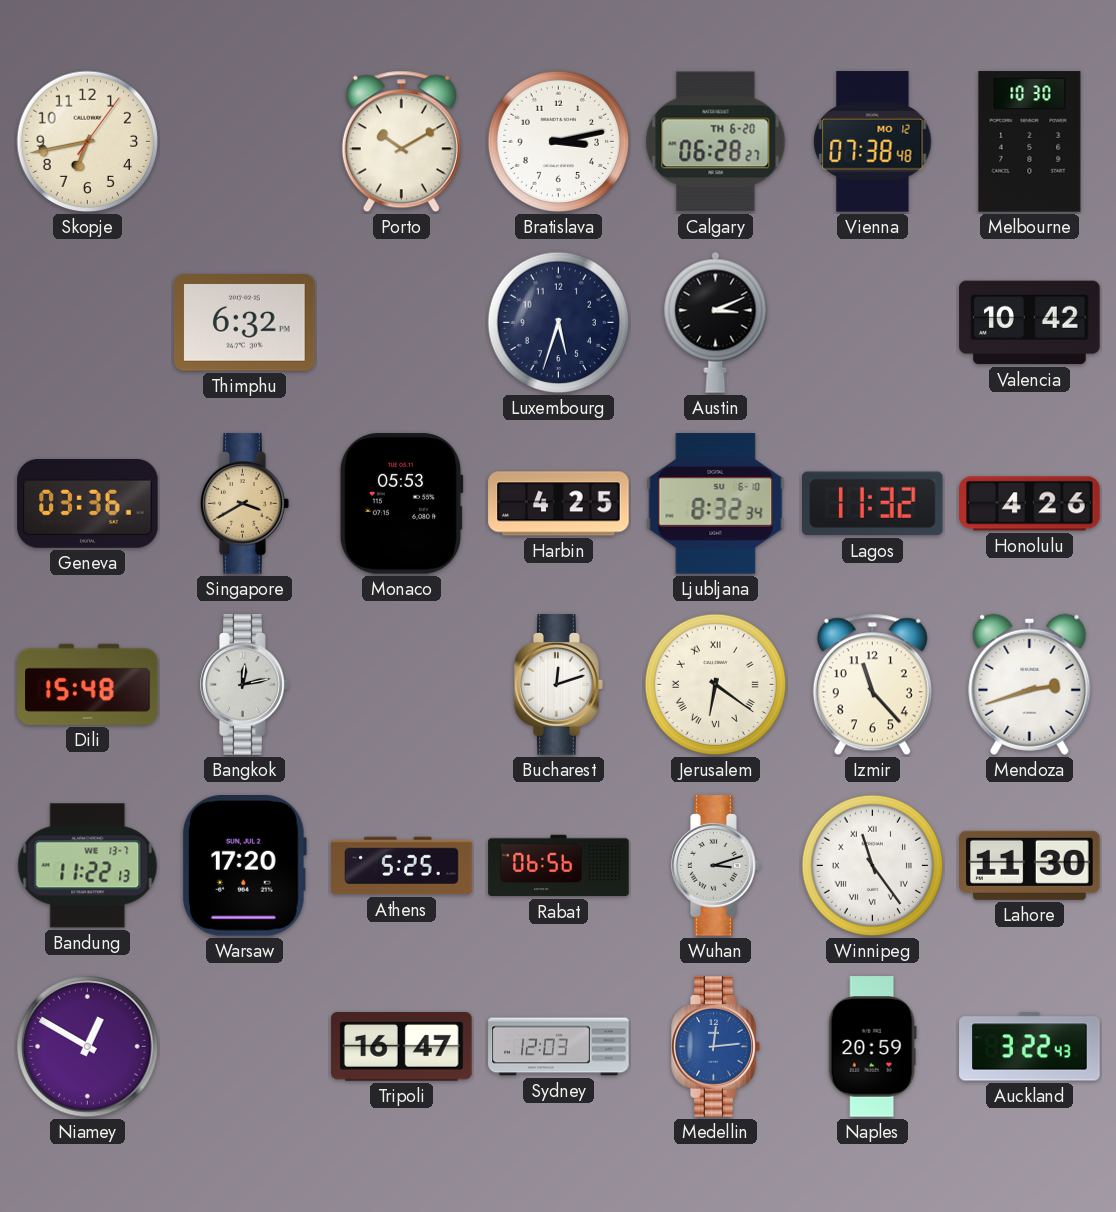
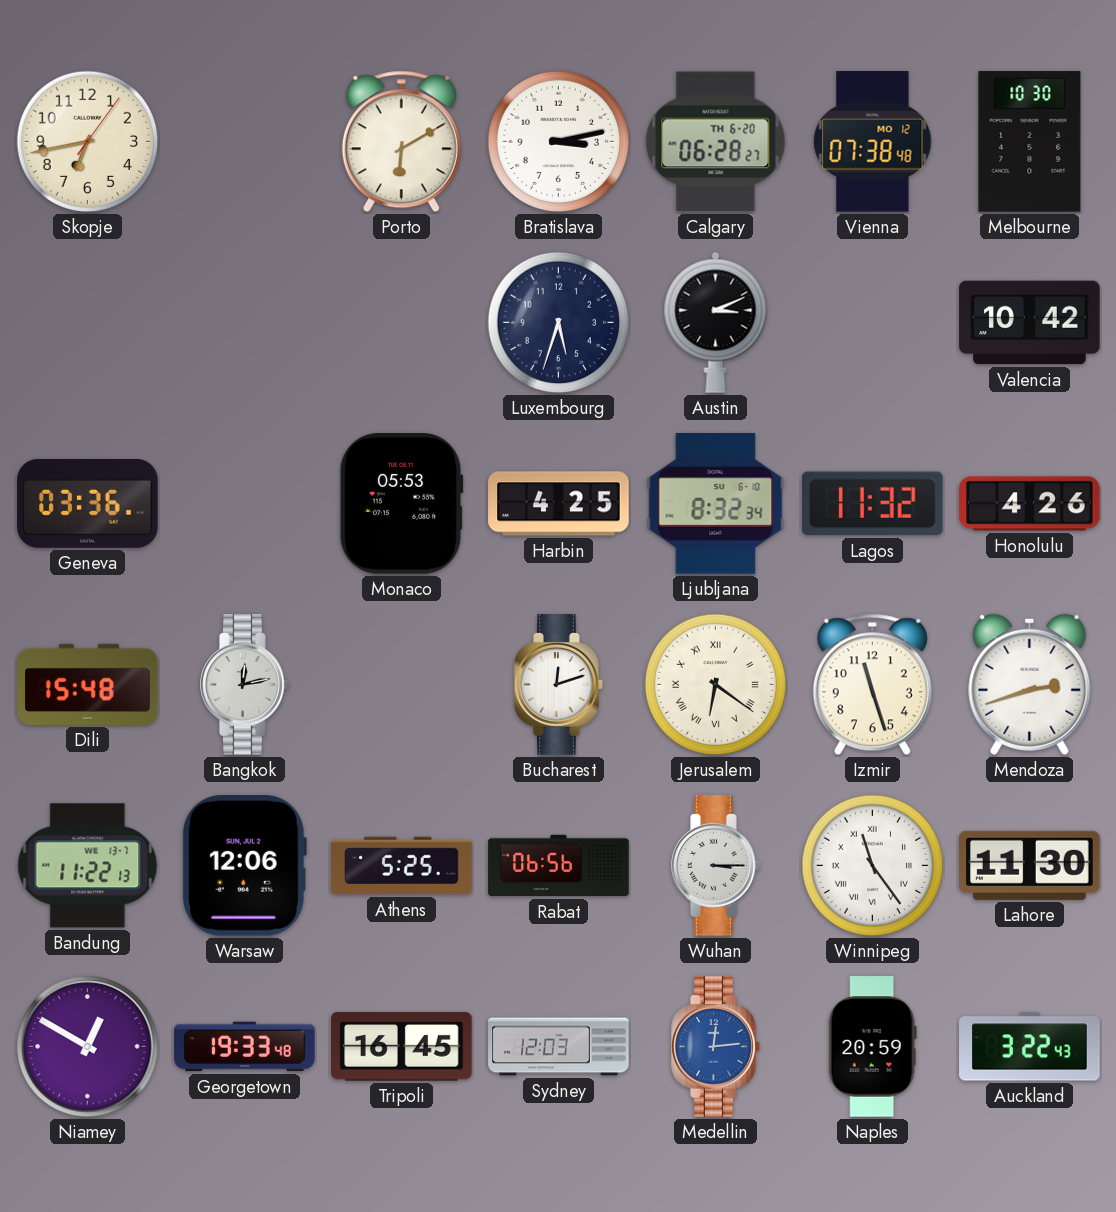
Porto: 10:10 -> 6:10
Thimphu: 6:32 -> none
Singapore: 3:40 -> none
Izmir: 11:23 -> 11:27
Warsaw: 17:20 -> 12:06
Wuhan: 3:12 -> 3:15
Georgetown: none -> 19:33
Tripoli: 16:47 -> 16:45
